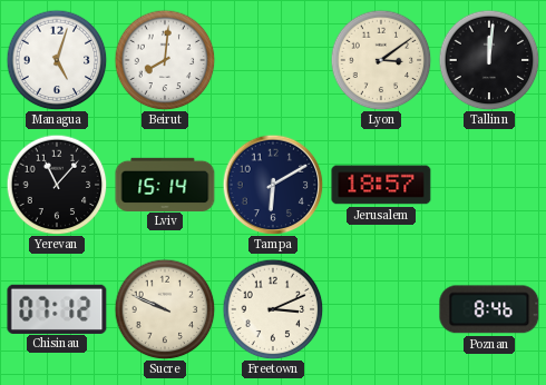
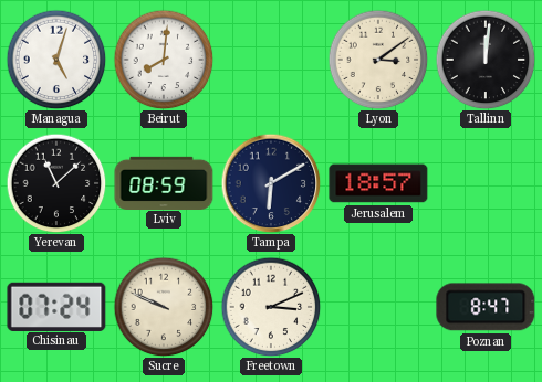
Yerevan: 11:07 -> 11:08
Lviv: 15:14 -> 08:59
Chisinau: 07:12 -> 07:24
Poznan: 8:46 -> 8:47
